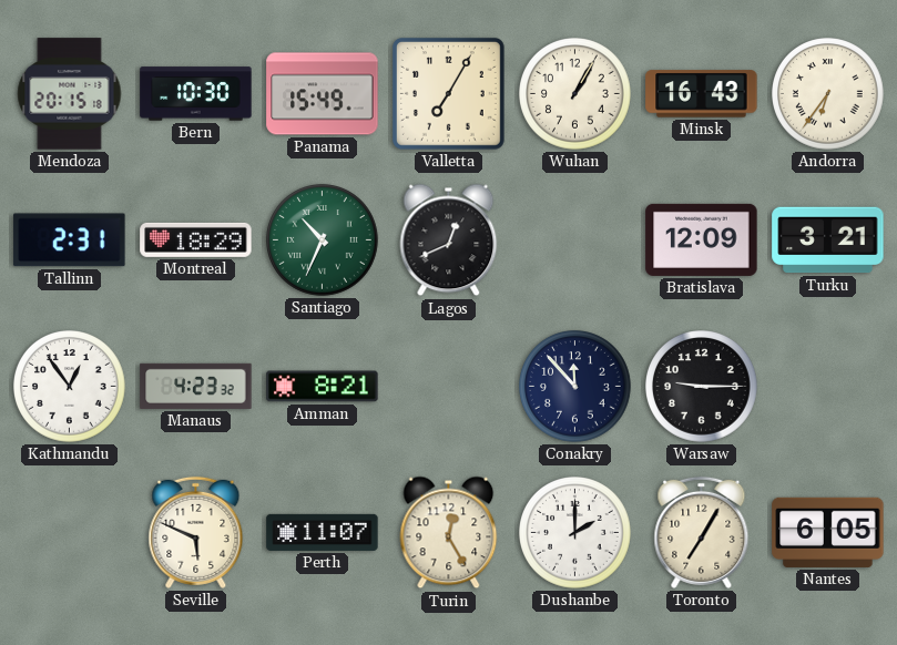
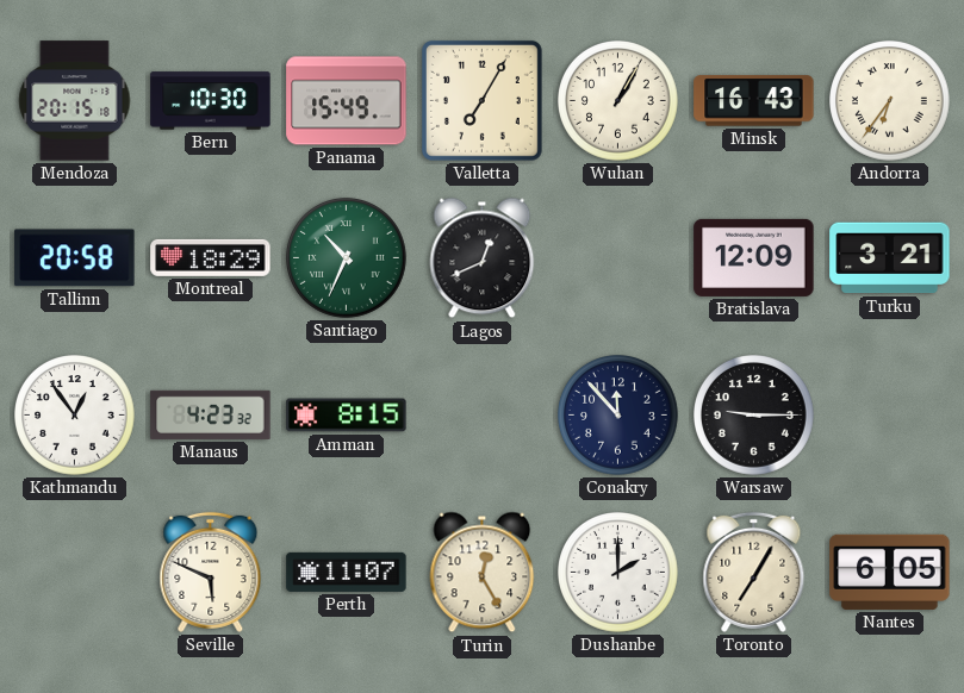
Tallinn: 2:31 -> 20:58
Amman: 8:21 -> 8:15
